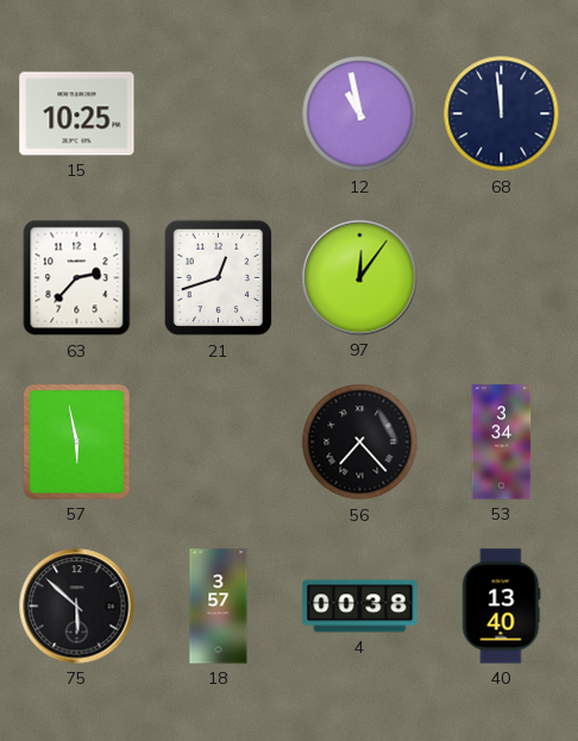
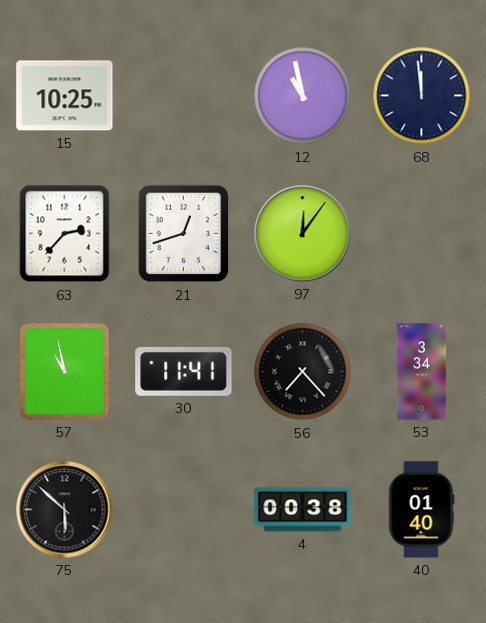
57: 5:58 -> 10:58
30: none -> 11:41
18: 3:57 -> none
40: 13:40 -> 01:40
